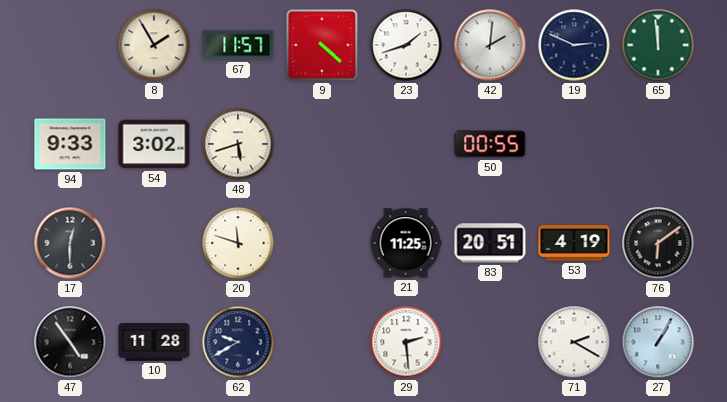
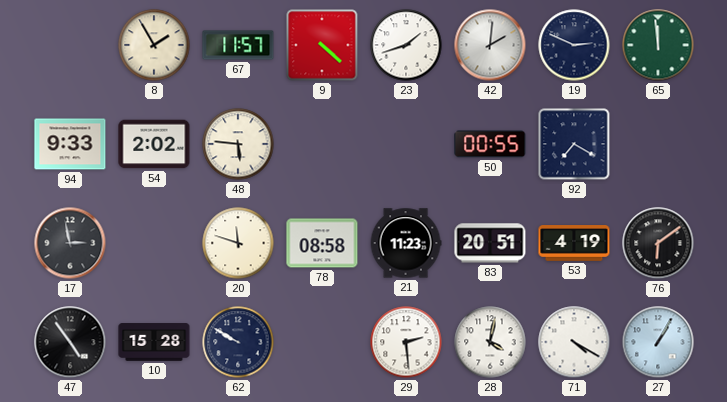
54: 3:02 -> 2:02
48: 5:42 -> 5:46
92: none -> 7:20
17: 12:30 -> 2:58
78: none -> 08:58
21: 11:25 -> 11:23
10: 11:28 -> 15:28
62: 9:40 -> 9:50
28: none -> 4:02
71: 2:20 -> 4:20
